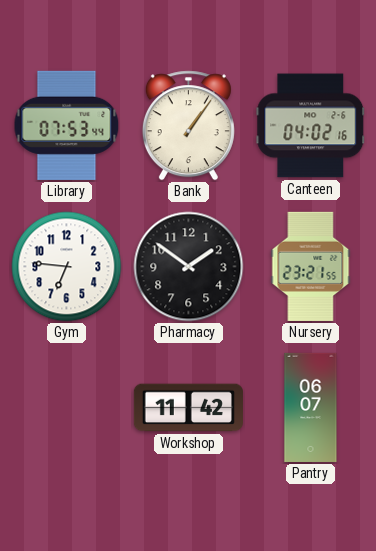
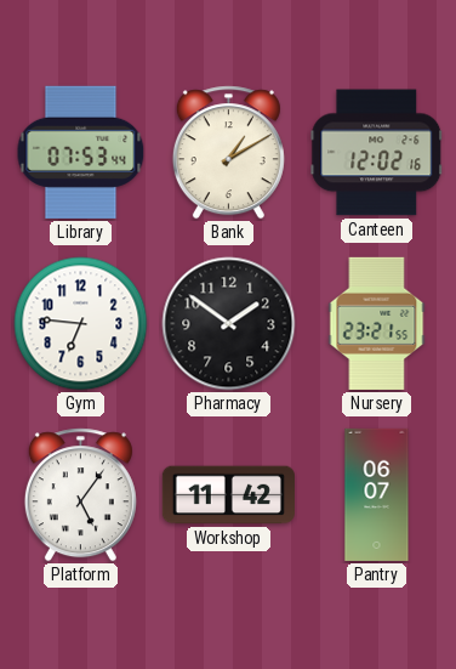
Bank: 1:06 -> 1:10
Canteen: 04:02 -> 12:02
Platform: none -> 5:06
